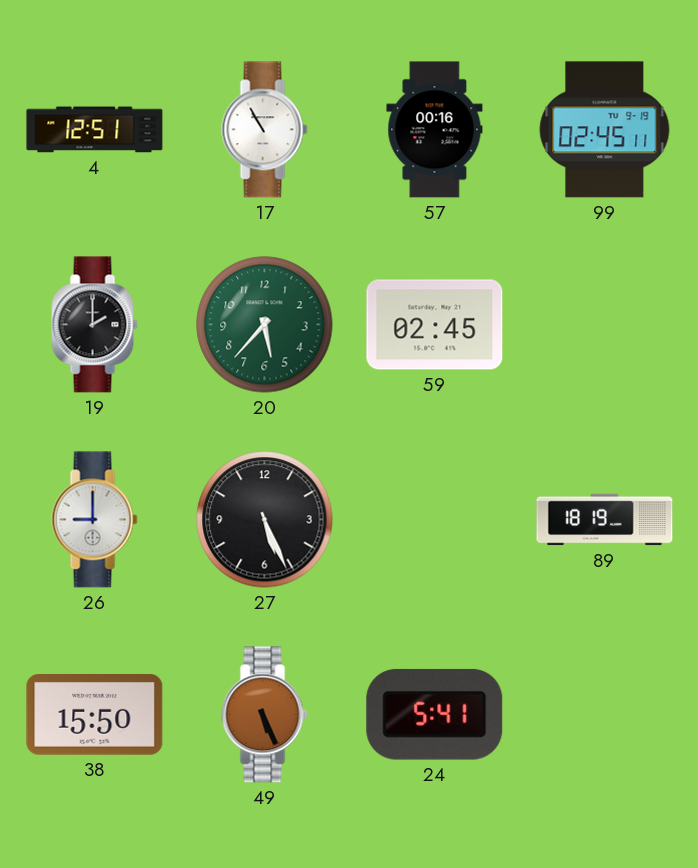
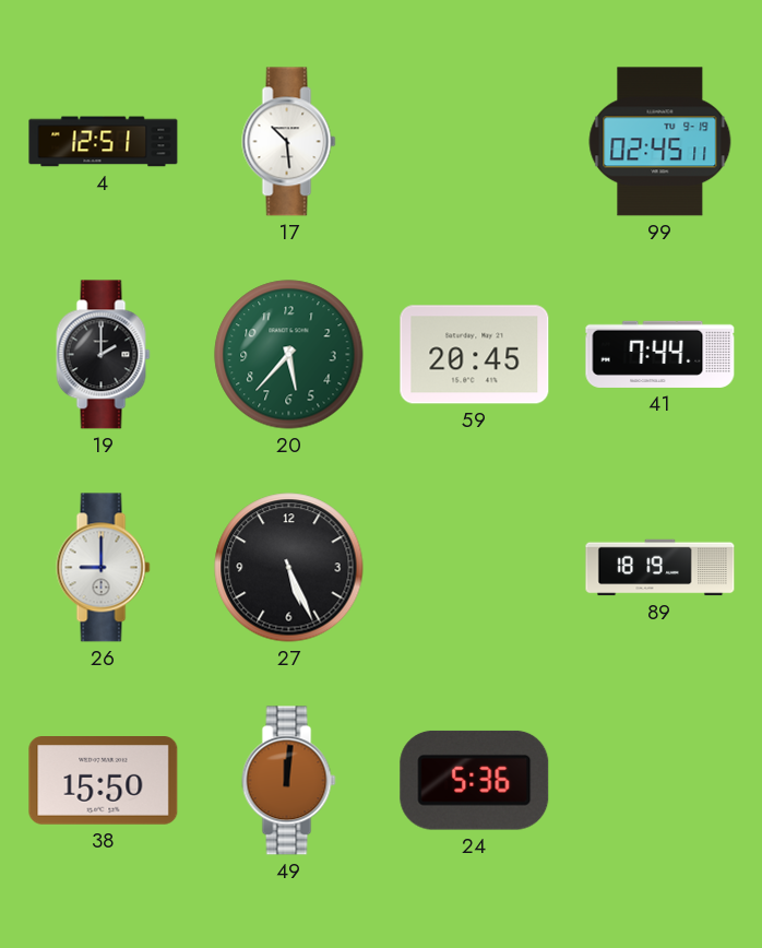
17: 10:55 -> 10:29
57: 00:16 -> none
59: 02:45 -> 20:45
41: none -> 7:44
49: 5:26 -> 12:01
24: 5:41 -> 5:36
